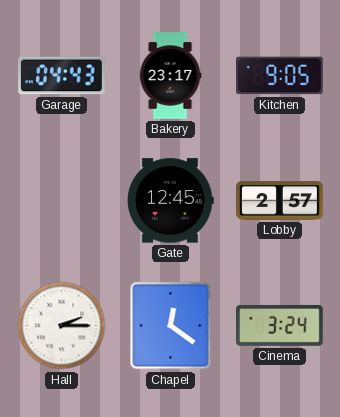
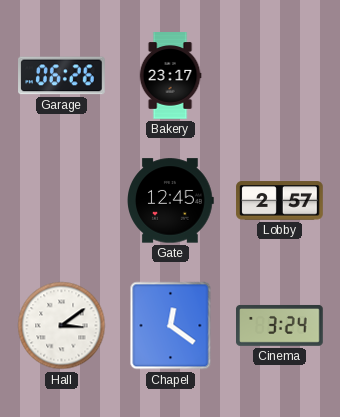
Garage: 04:43 -> 06:26
Kitchen: 9:05 -> none
Hall: 2:15 -> 3:09
